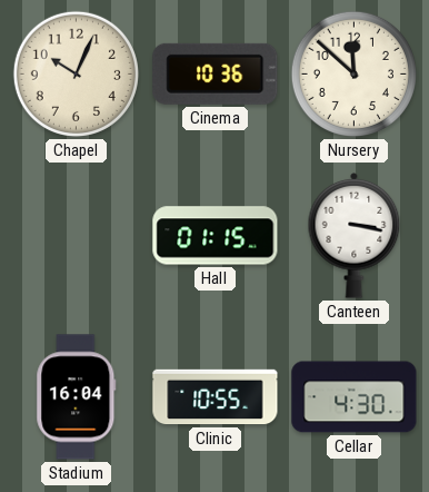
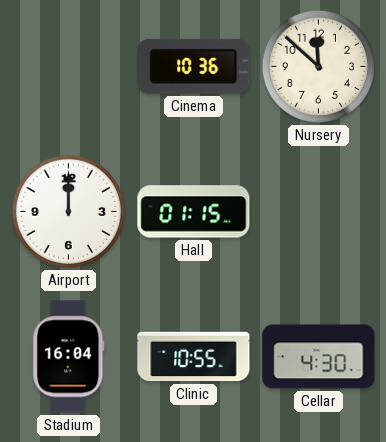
Chapel: 10:04 -> none
Airport: none -> 12:00
Canteen: 3:17 -> none
